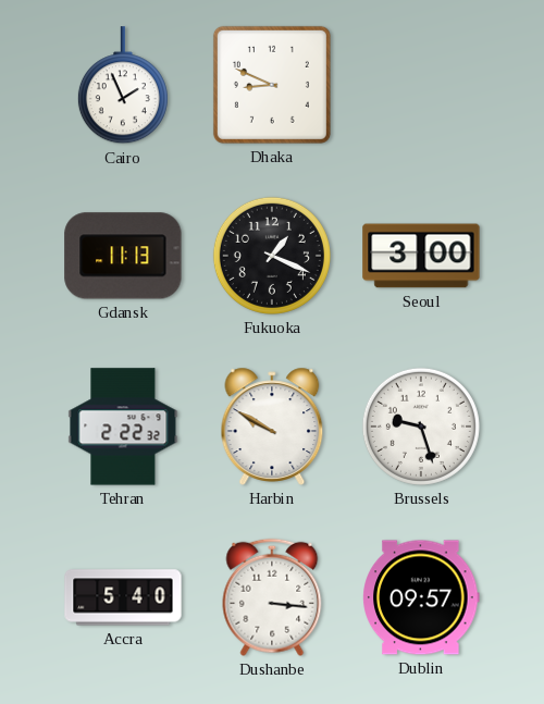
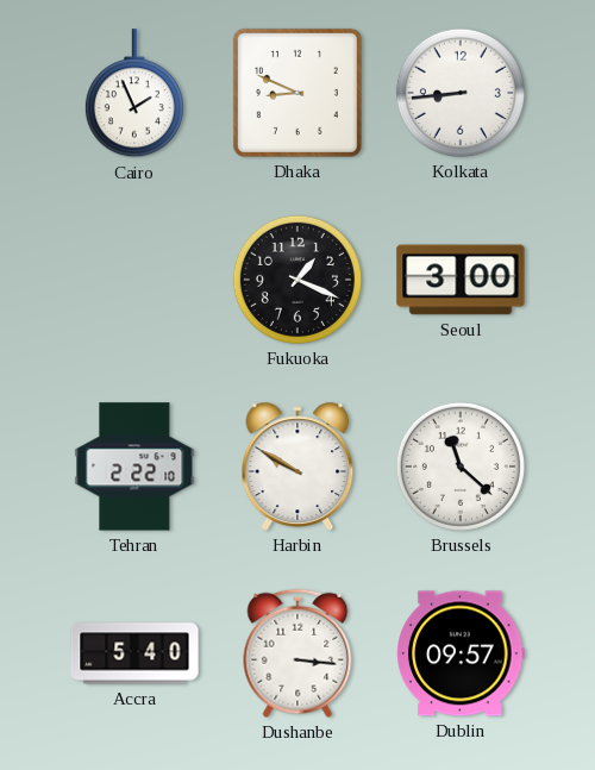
Kolkata: none -> 8:44
Gdansk: 11:13 -> none
Tehran: 2:22:32 -> 2:22:10
Brussels: 9:27 -> 11:22
